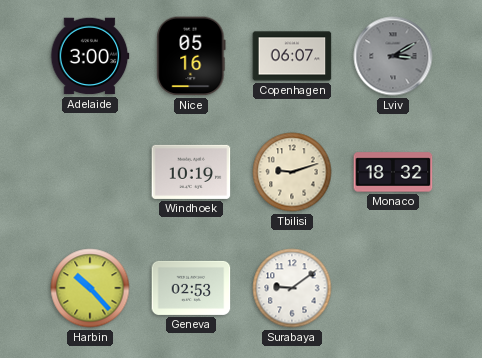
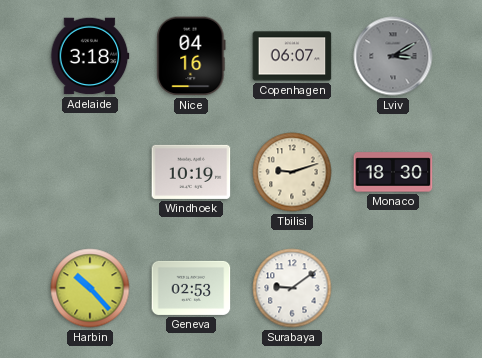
Adelaide: 3:00 -> 3:18
Nice: 05:16 -> 04:16
Monaco: 18:32 -> 18:30
